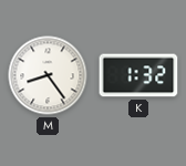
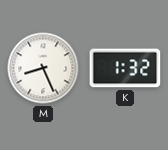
M: 8:24 -> 8:26
